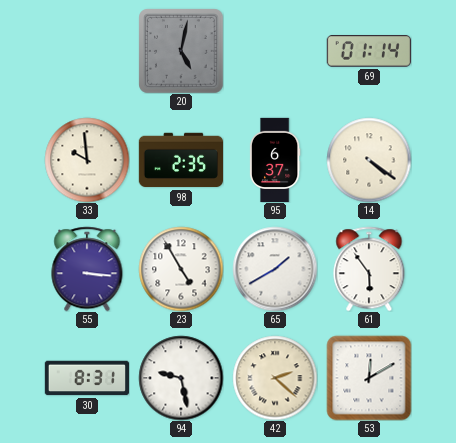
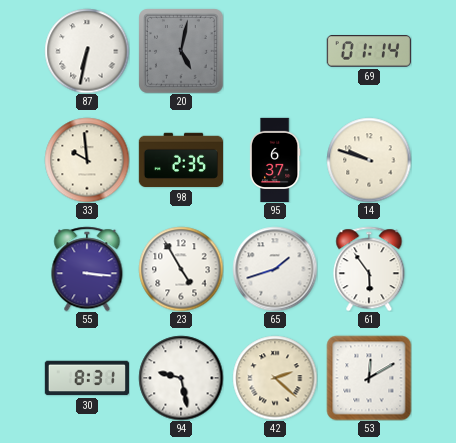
87: none -> 6:32
14: 4:21 -> 9:48
65: 1:40 -> 1:42
